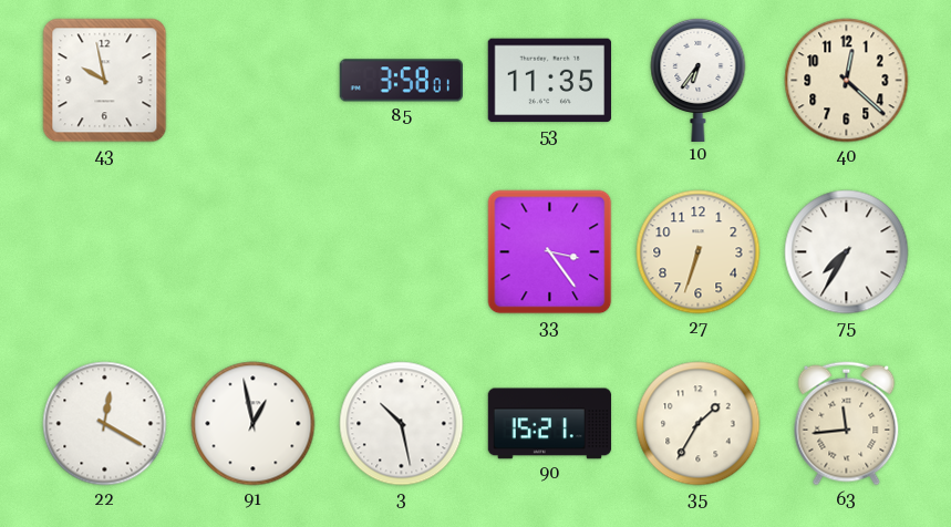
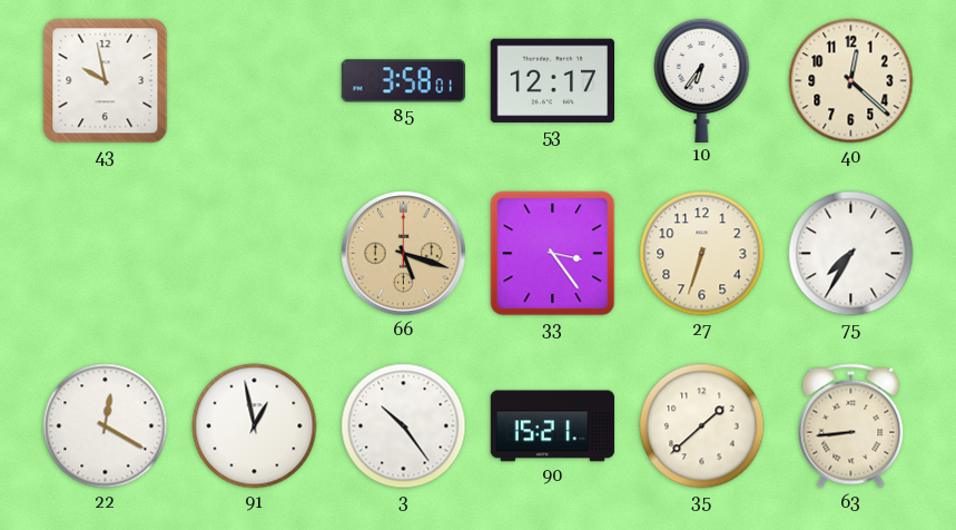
53: 11:35 -> 12:17
66: none -> 5:18
3: 10:28 -> 10:24
35: 1:35 -> 1:38
63: 11:44 -> 8:44
